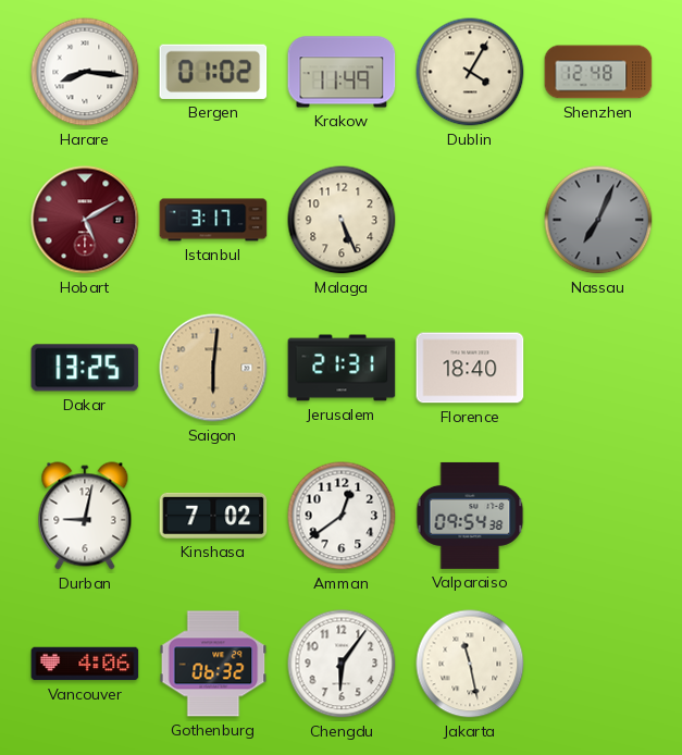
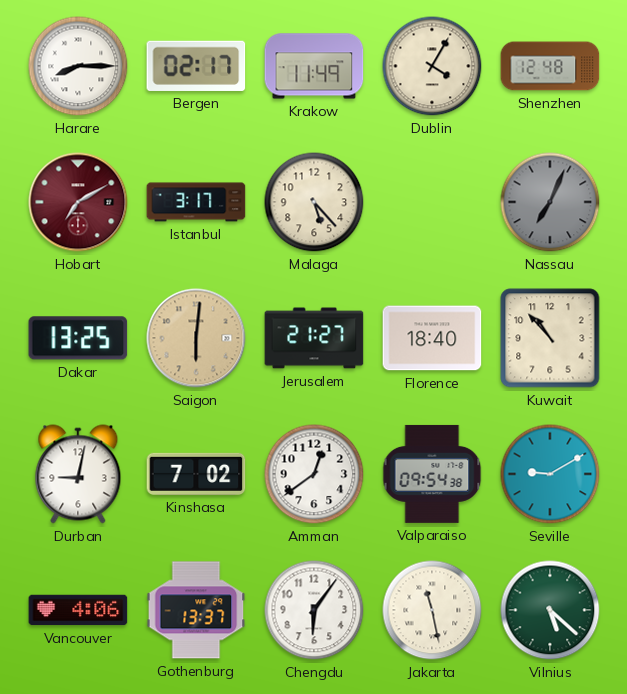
Harare: 8:16 -> 8:15
Bergen: 01:02 -> 02:17
Hobart: 5:10 -> 7:10
Malaga: 5:26 -> 5:23
Jerusalem: 21:31 -> 21:27
Kuwait: none -> 10:53
Seville: none -> 9:10
Gothenburg: 06:32 -> 13:37
Vilnius: none -> 5:22
